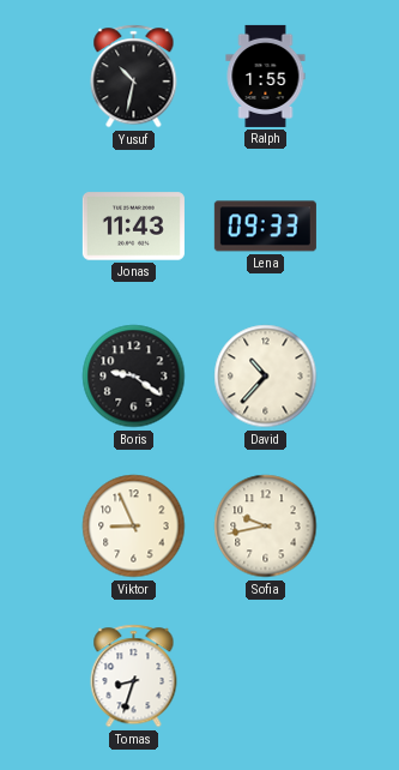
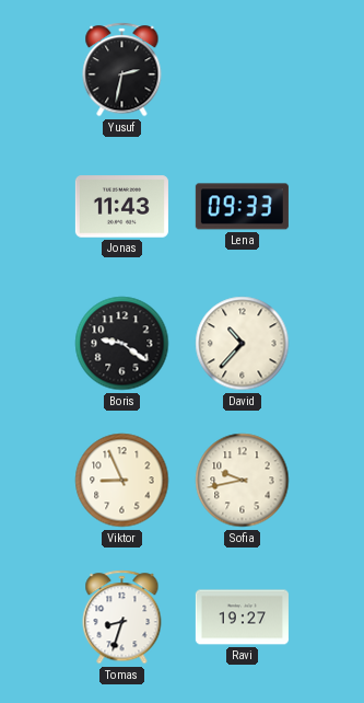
Yusuf: 10:32 -> 2:32
Ralph: 1:55 -> none
Ravi: none -> 19:27
